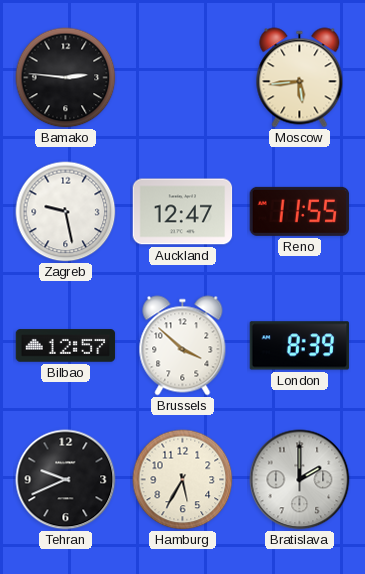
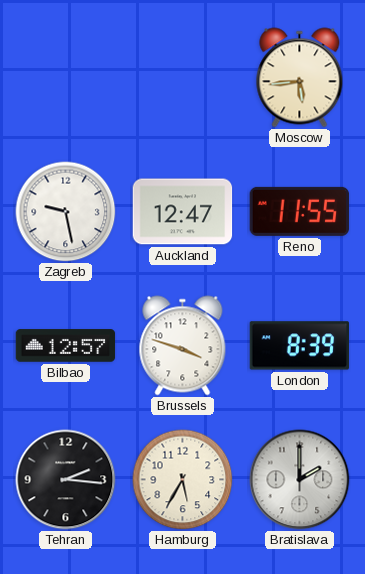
Bamako: 2:46 -> none
Brussels: 3:52 -> 3:48
Tehran: 9:41 -> 2:16
